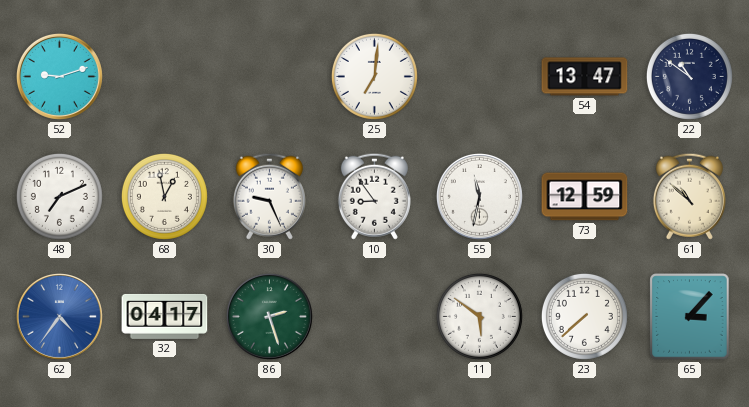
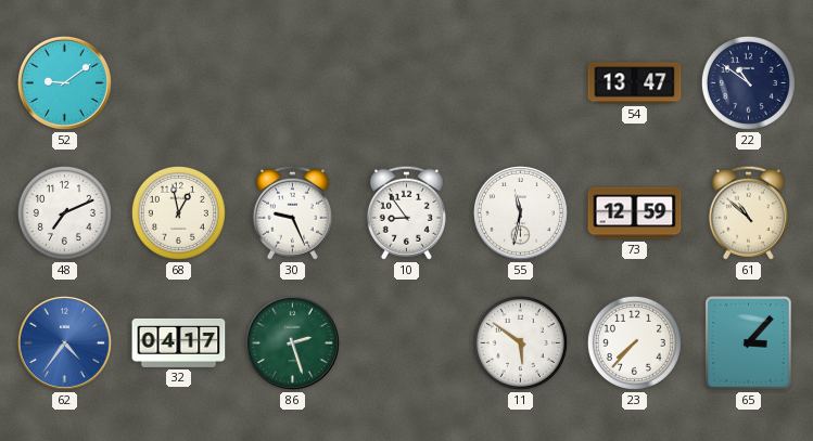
52: 9:12 -> 9:09
25: 7:01 -> none
23: 7:38 -> 7:37
